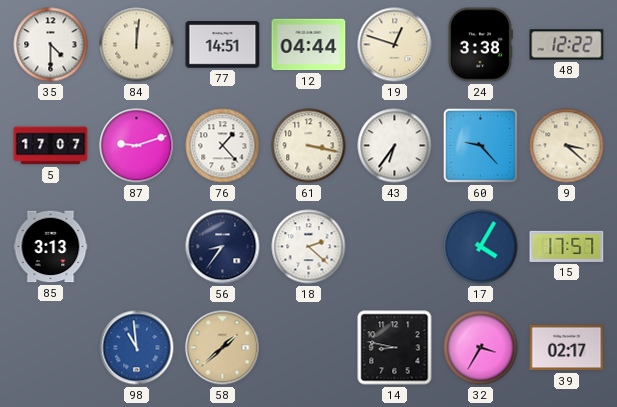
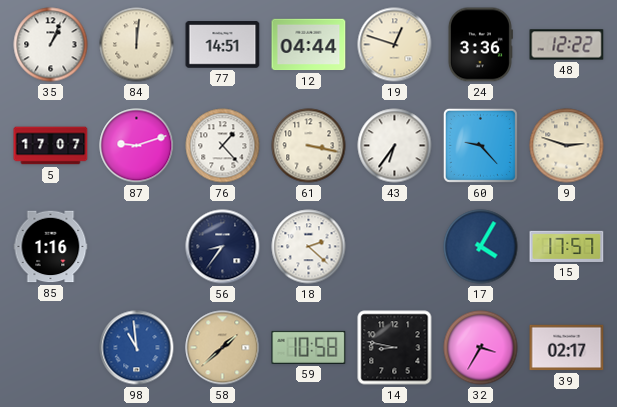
35: 4:30 -> 1:04
24: 3:38 -> 3:36
9: 3:22 -> 2:48
85: 3:13 -> 1:16
59: none -> 10:58
